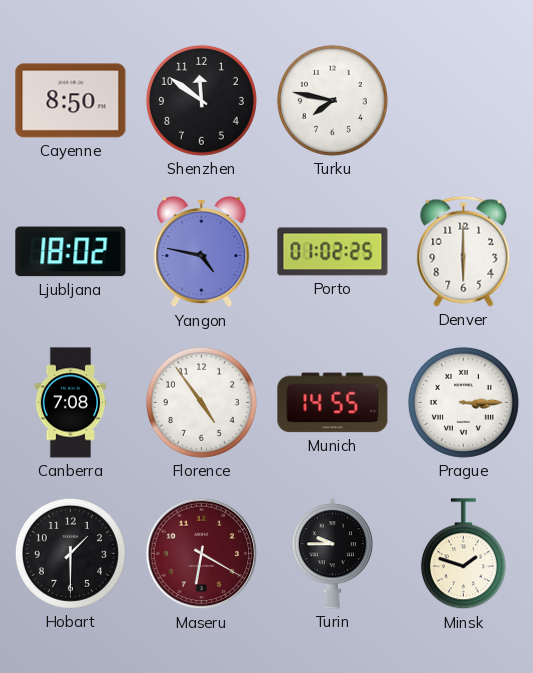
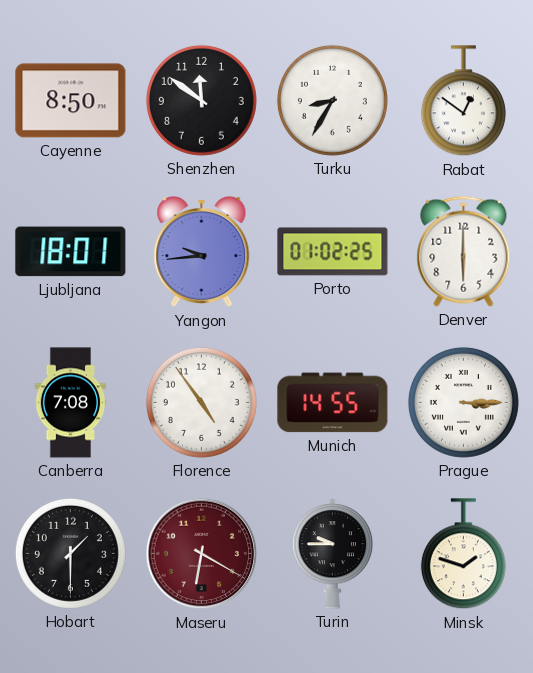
Turku: 7:47 -> 8:35
Rabat: none -> 12:51
Ljubljana: 18:02 -> 18:01
Yangon: 4:47 -> 9:44
